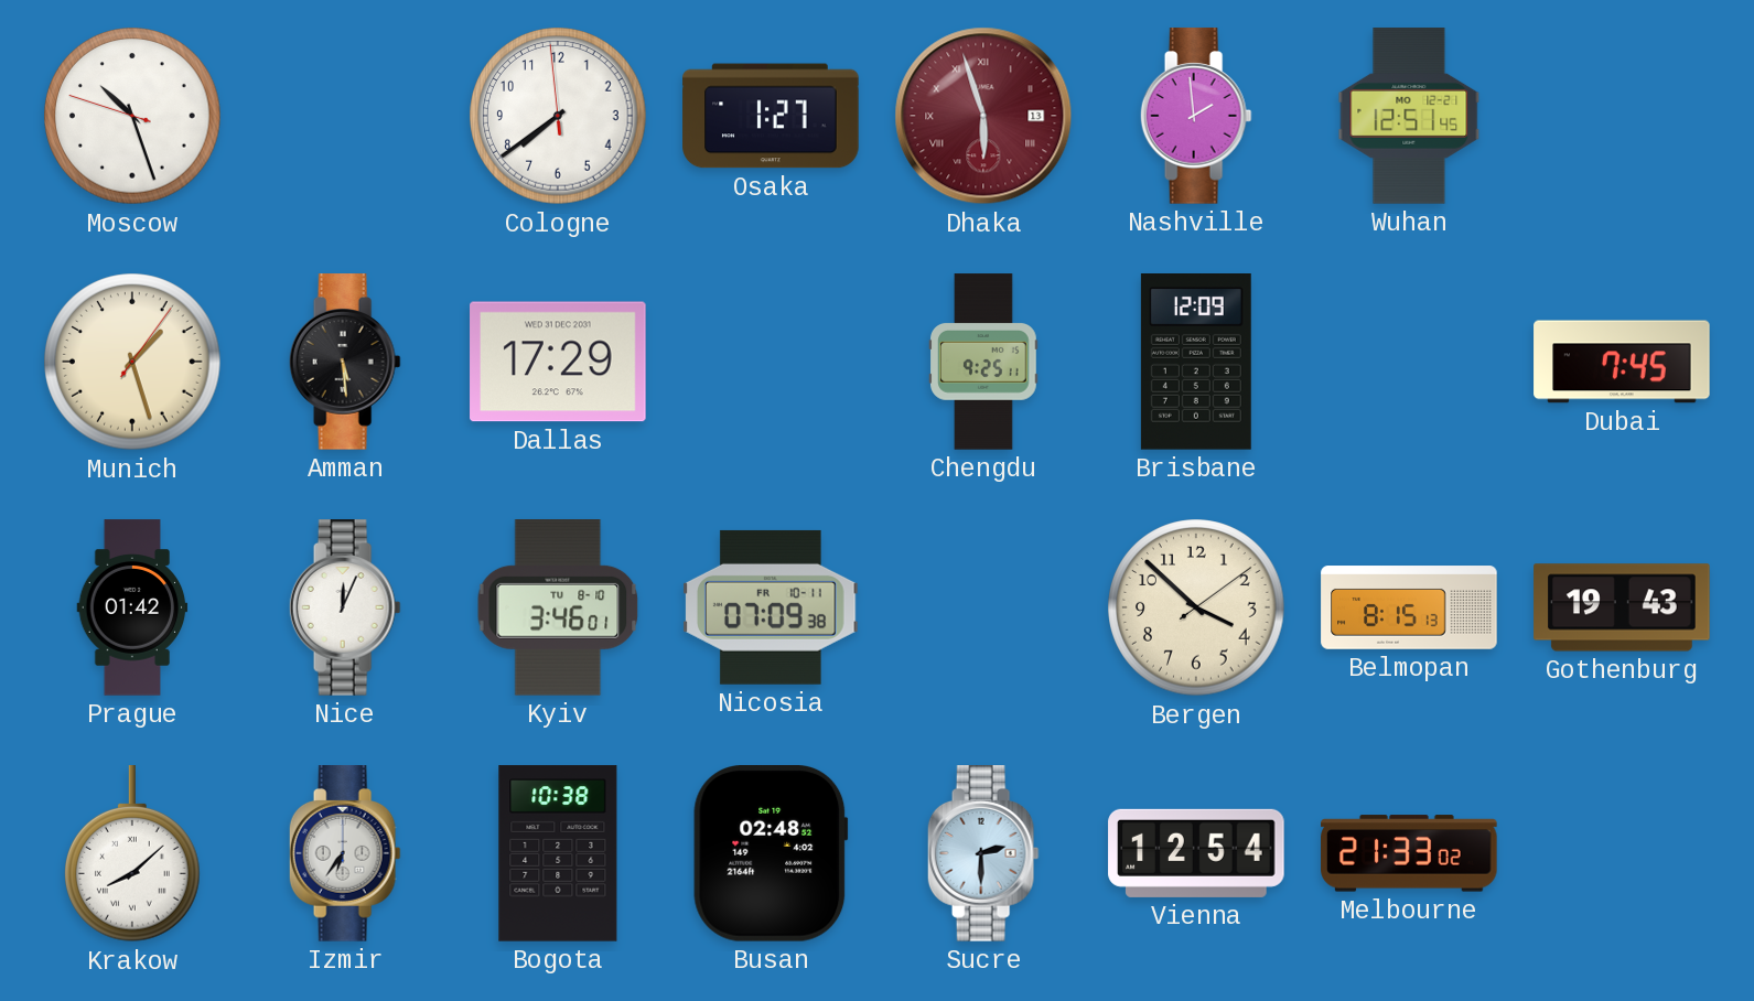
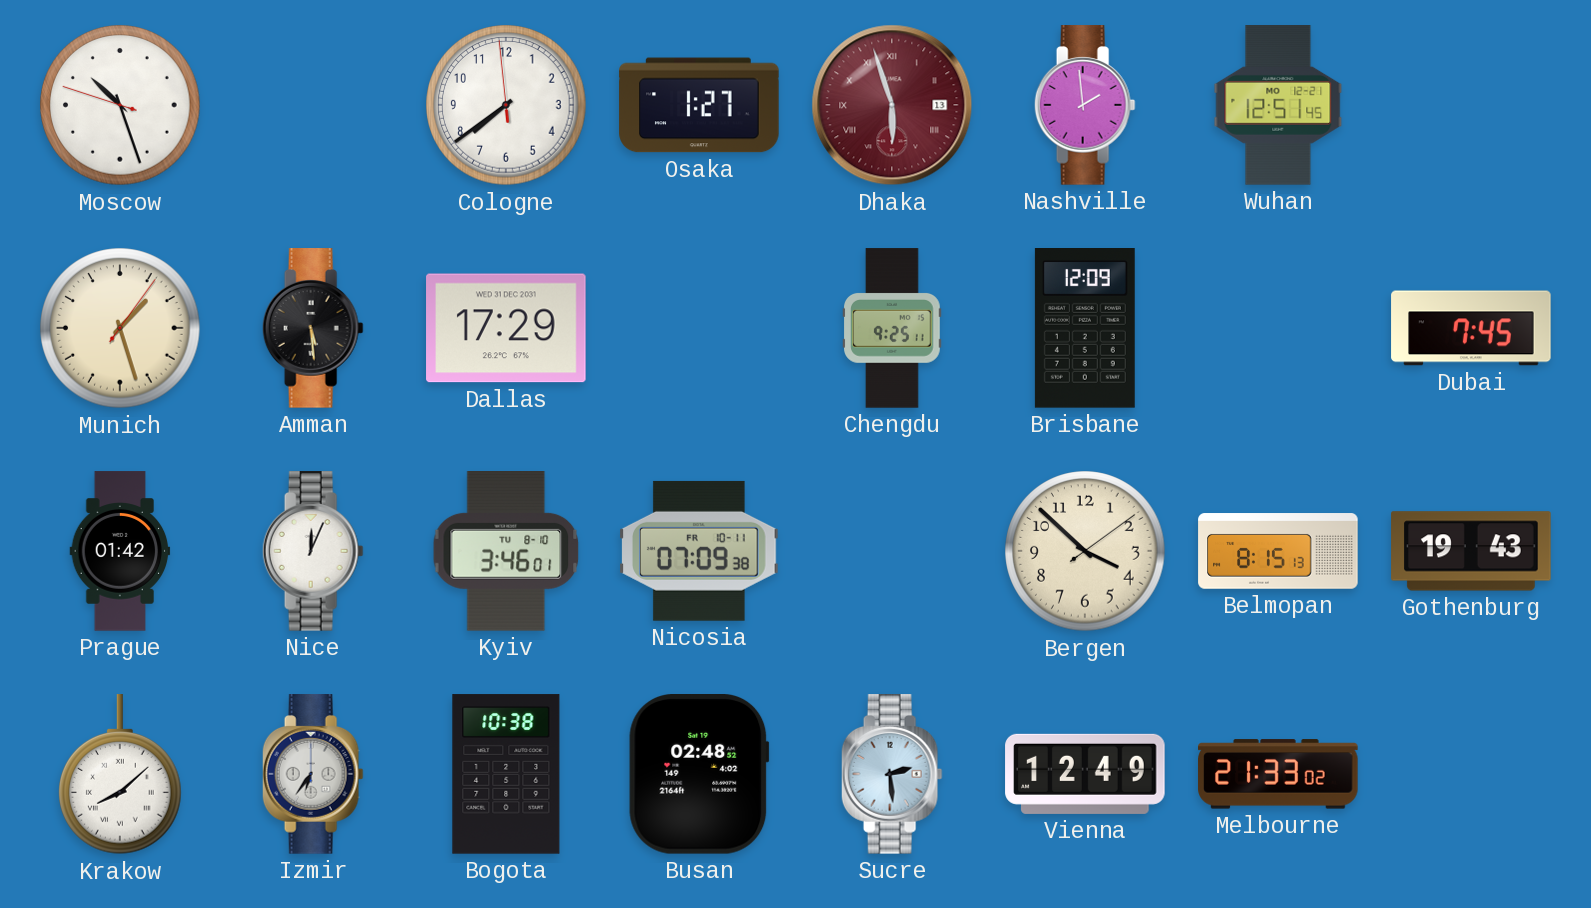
Sucre: 2:30 -> 2:29
Vienna: 12:54 -> 12:49
